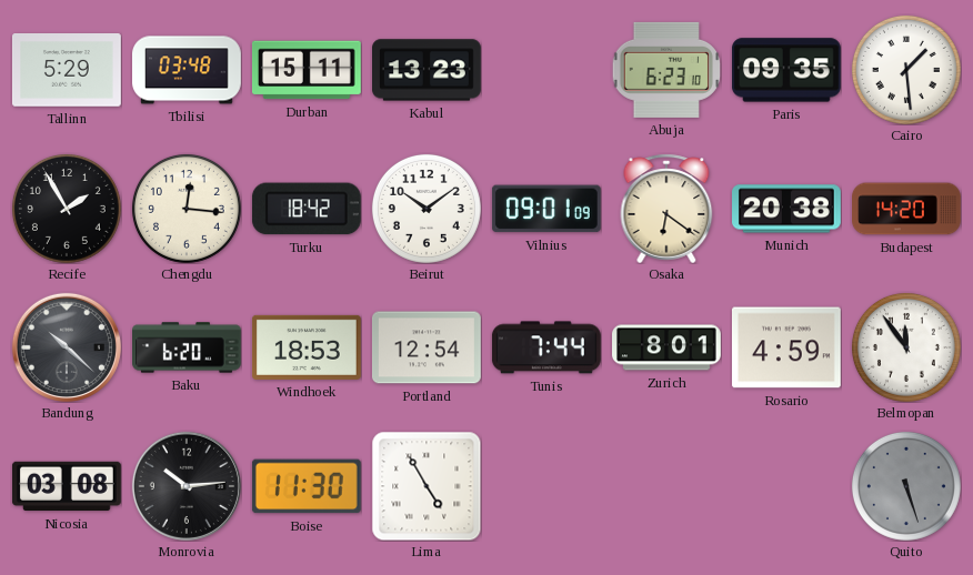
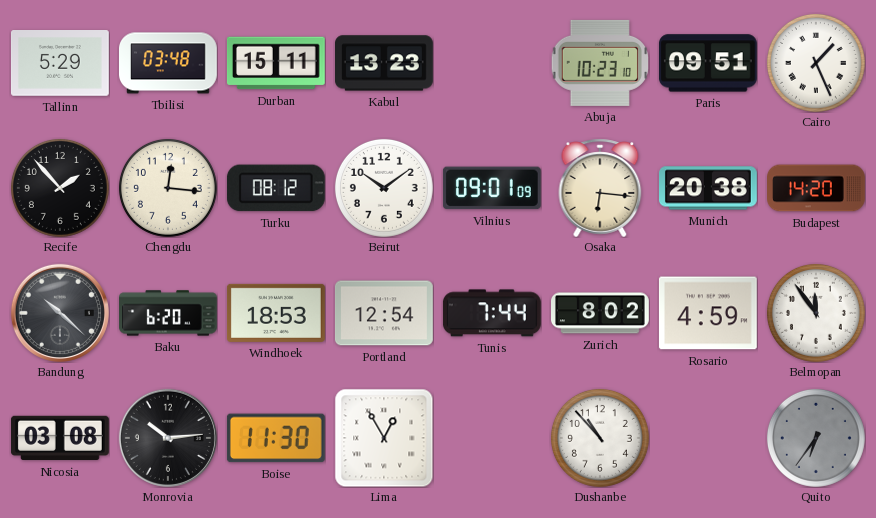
Abuja: 6:23 -> 10:23
Paris: 09:35 -> 09:51
Cairo: 1:29 -> 1:26
Recife: 1:55 -> 1:53
Turku: 18:42 -> 08:12
Osaka: 6:21 -> 6:16
Zurich: 8:01 -> 8:02
Lima: 4:55 -> 12:55
Dushanbe: none -> 10:53
Quito: 5:27 -> 6:36
